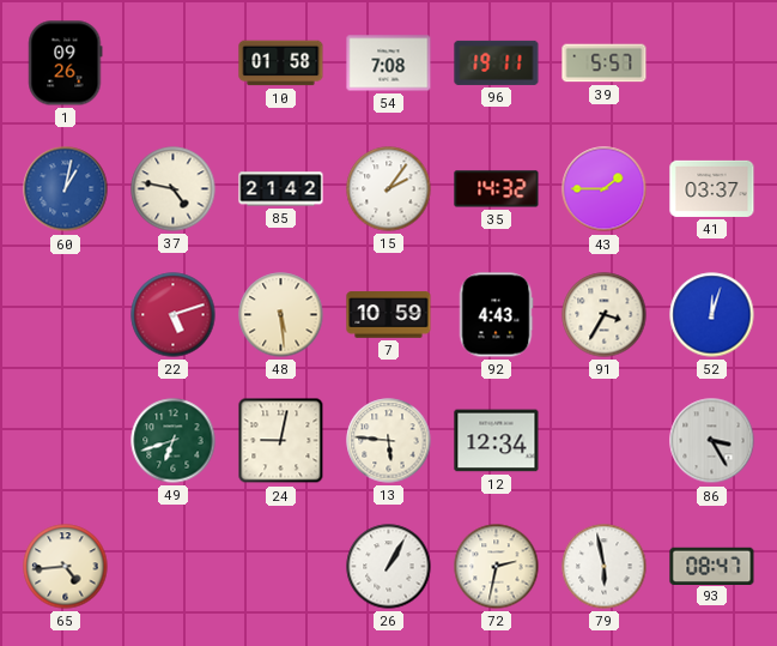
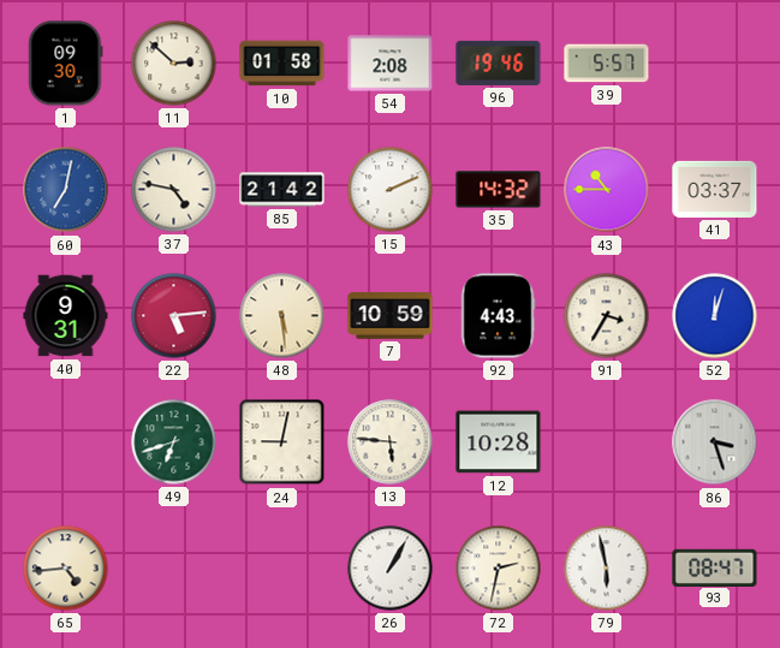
1: 09:26 -> 09:30
11: none -> 2:52
54: 7:08 -> 2:08
96: 19:11 -> 19:46
60: 1:02 -> 7:02
15: 2:06 -> 2:11
43: 1:45 -> 10:45
40: none -> 9:31
22: 5:12 -> 5:14
12: 12:34 -> 10:28
86: 3:25 -> 3:27
